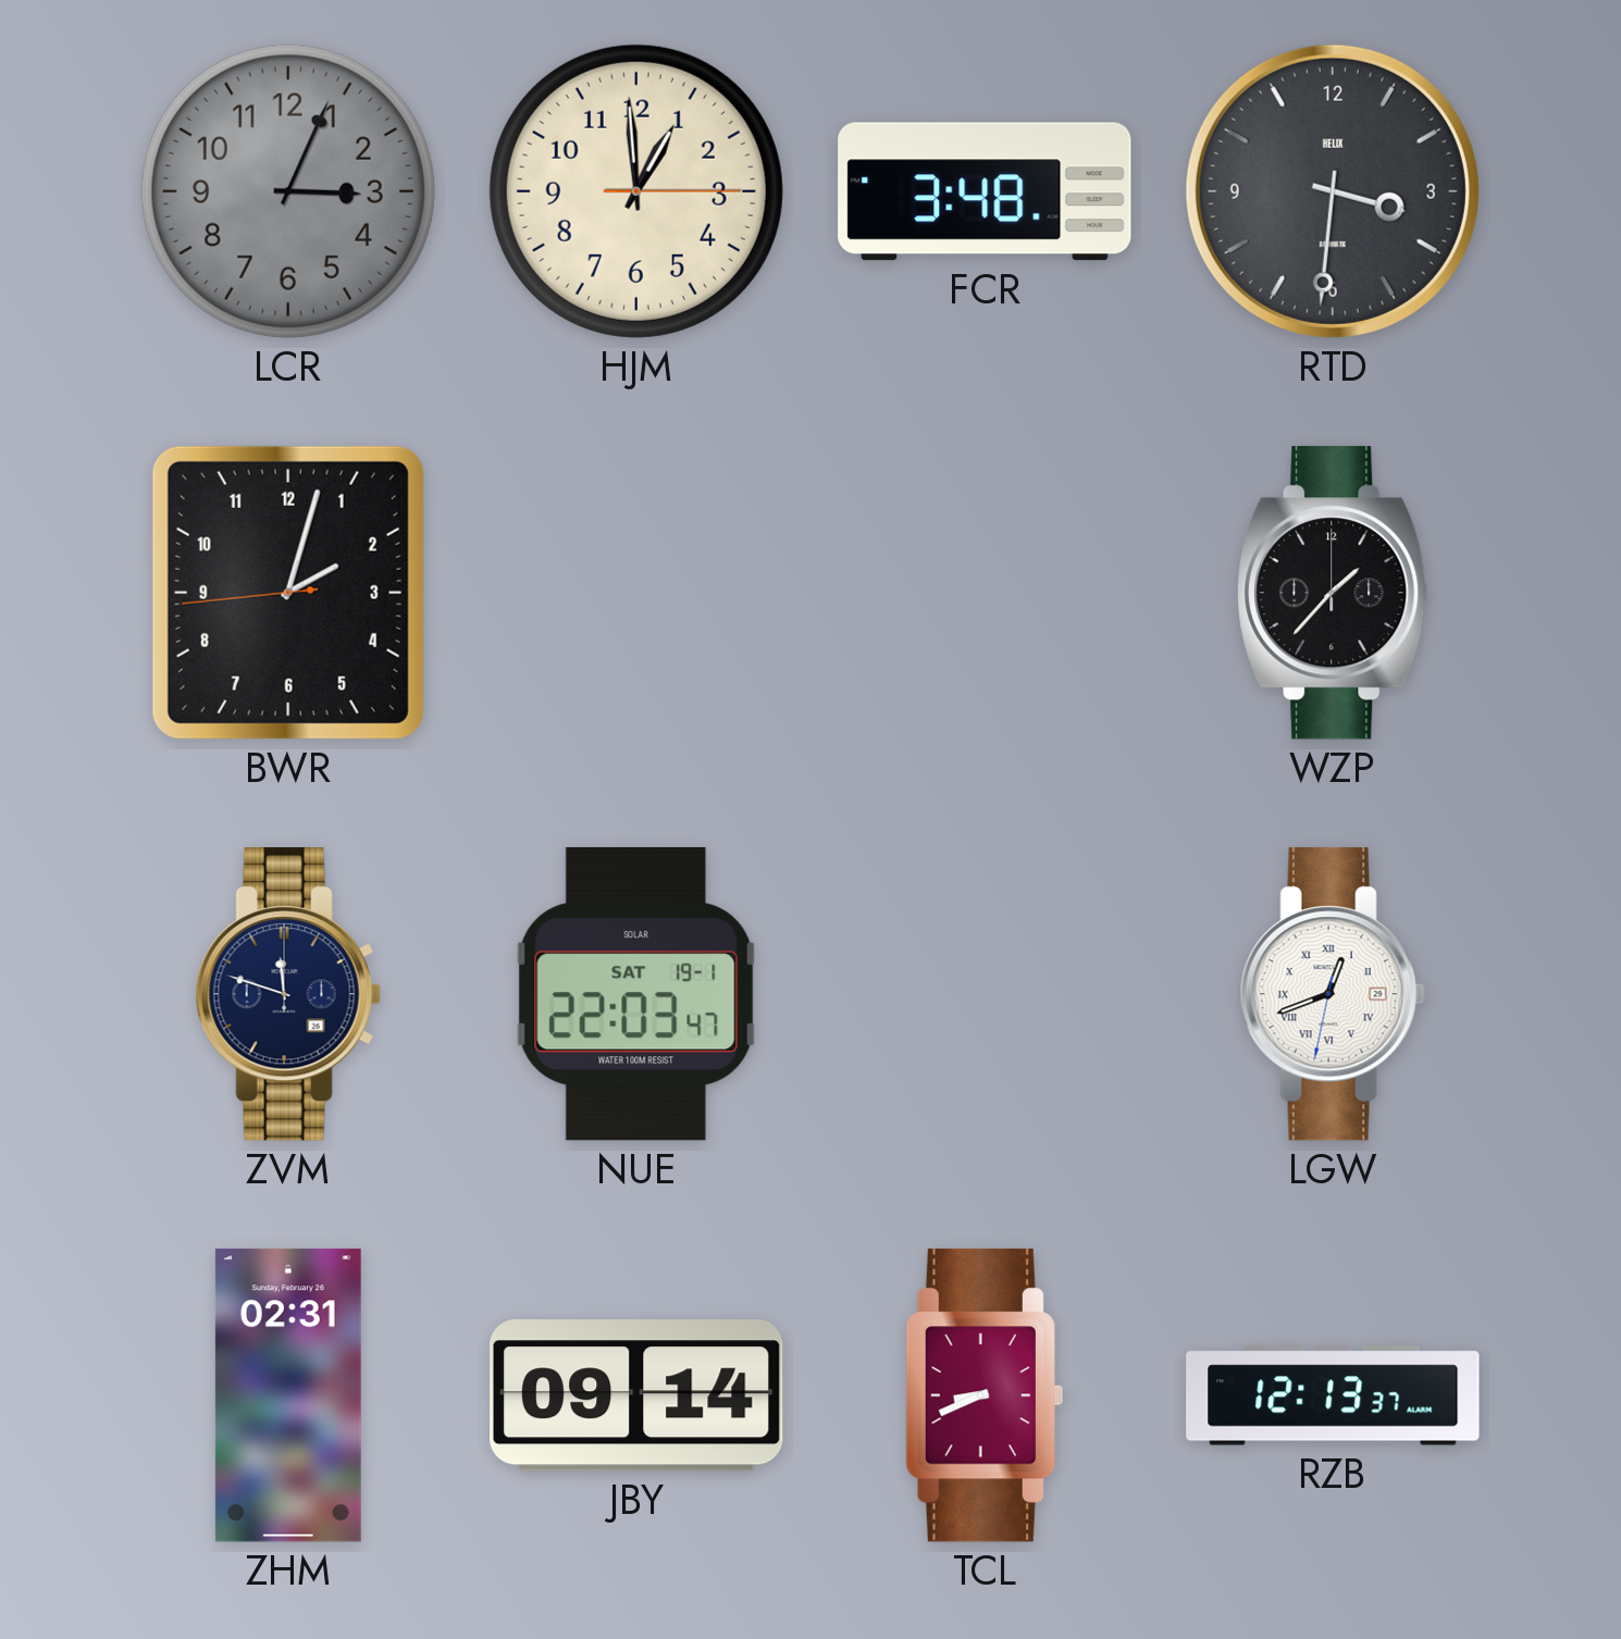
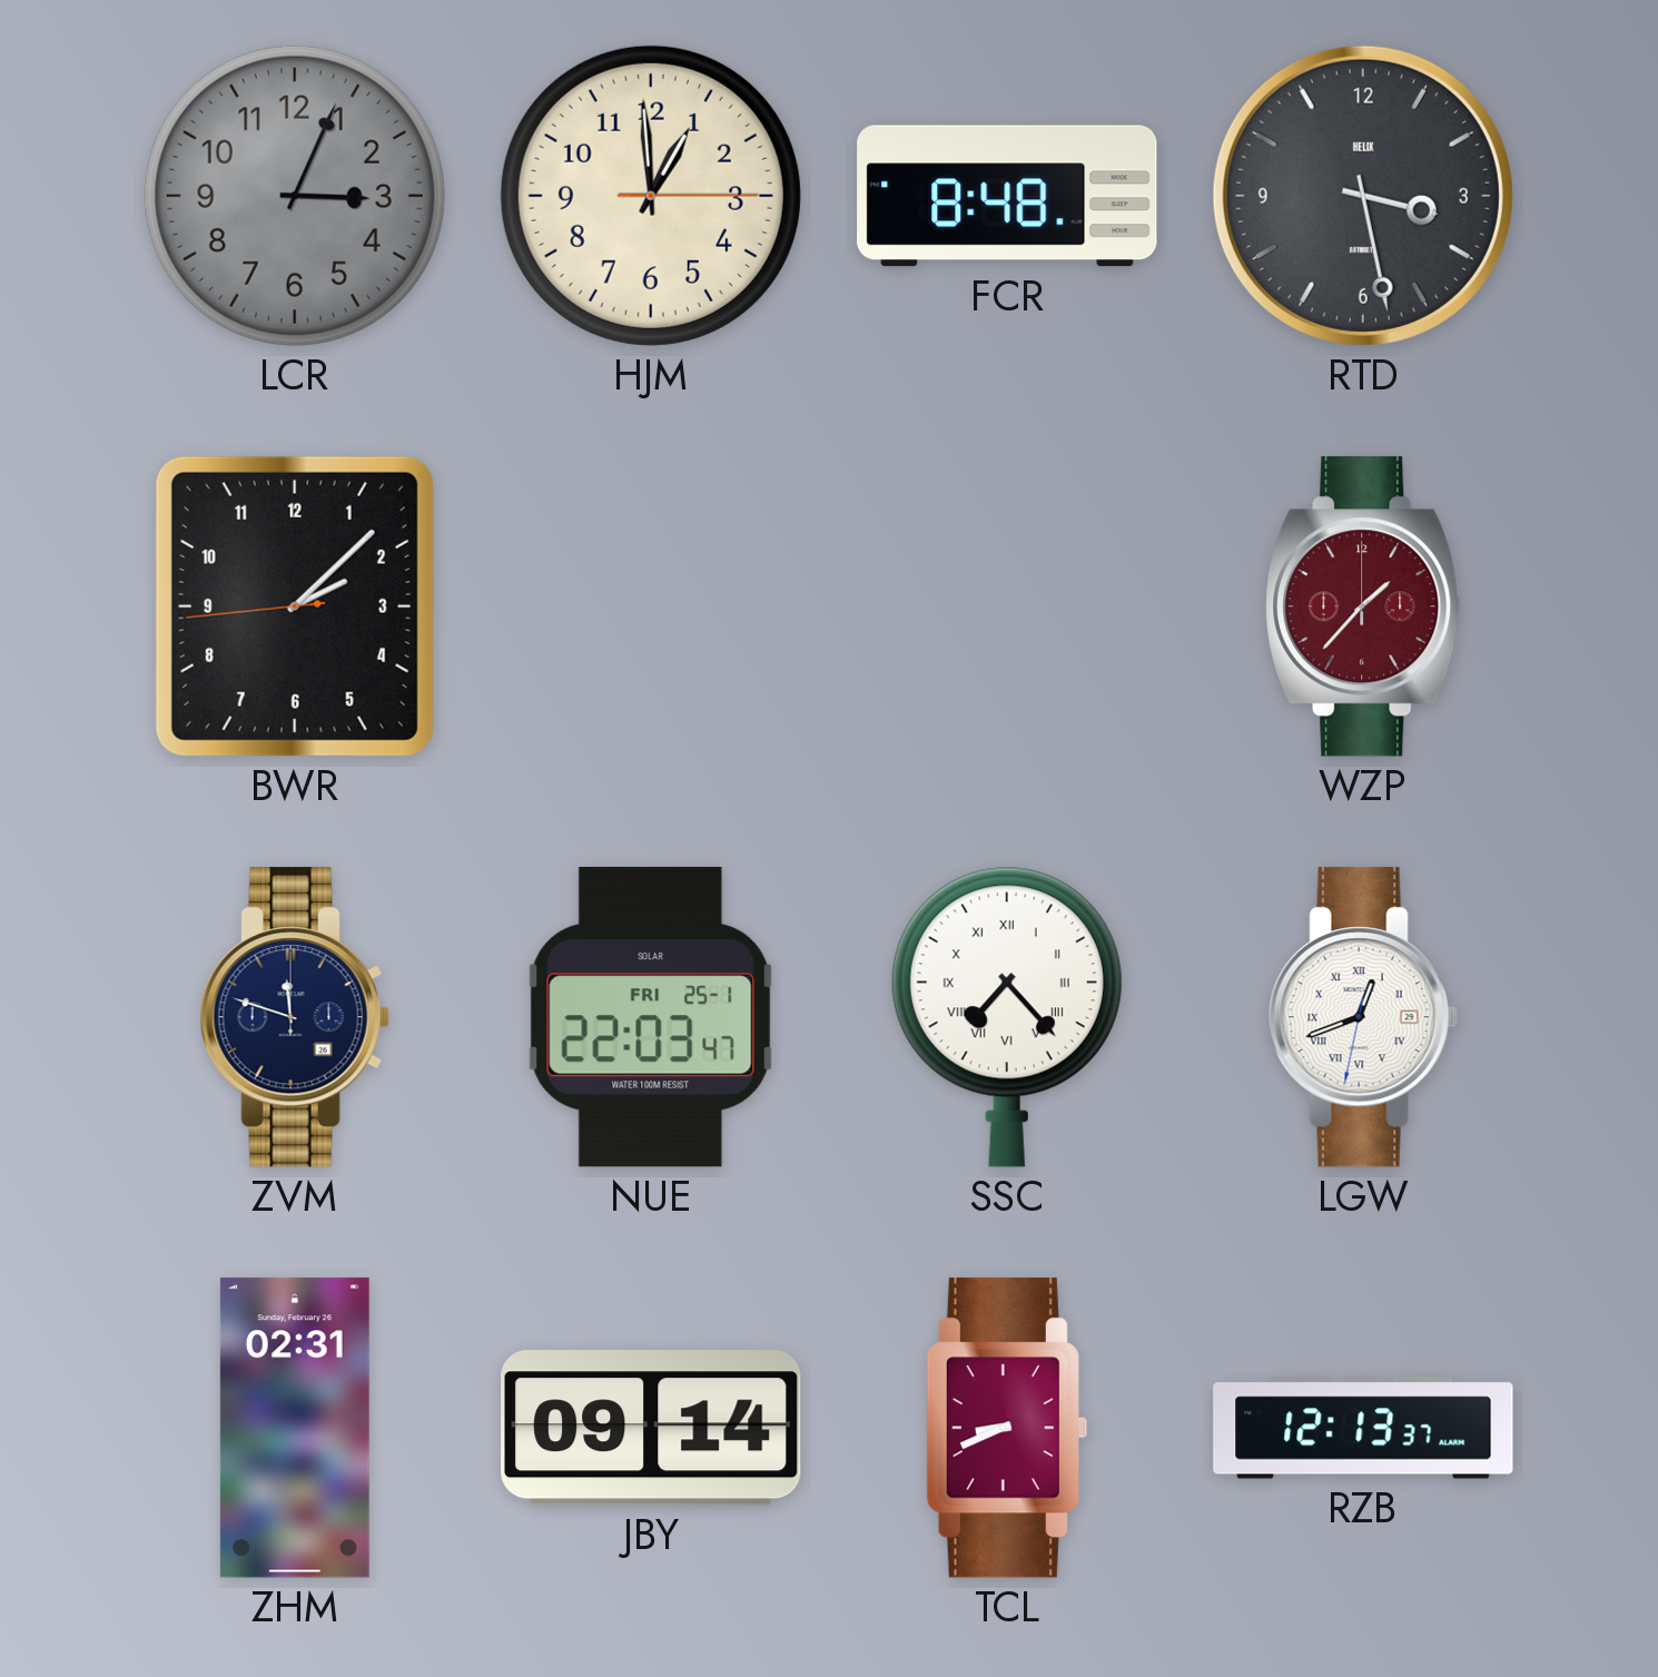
FCR: 3:48 -> 8:48
RTD: 3:31 -> 3:28
BWR: 2:02 -> 2:07
WZP dial: black -> burgundy
NUE date: SAT 19-1 -> FRI 25-1
SSC: none -> 7:23
